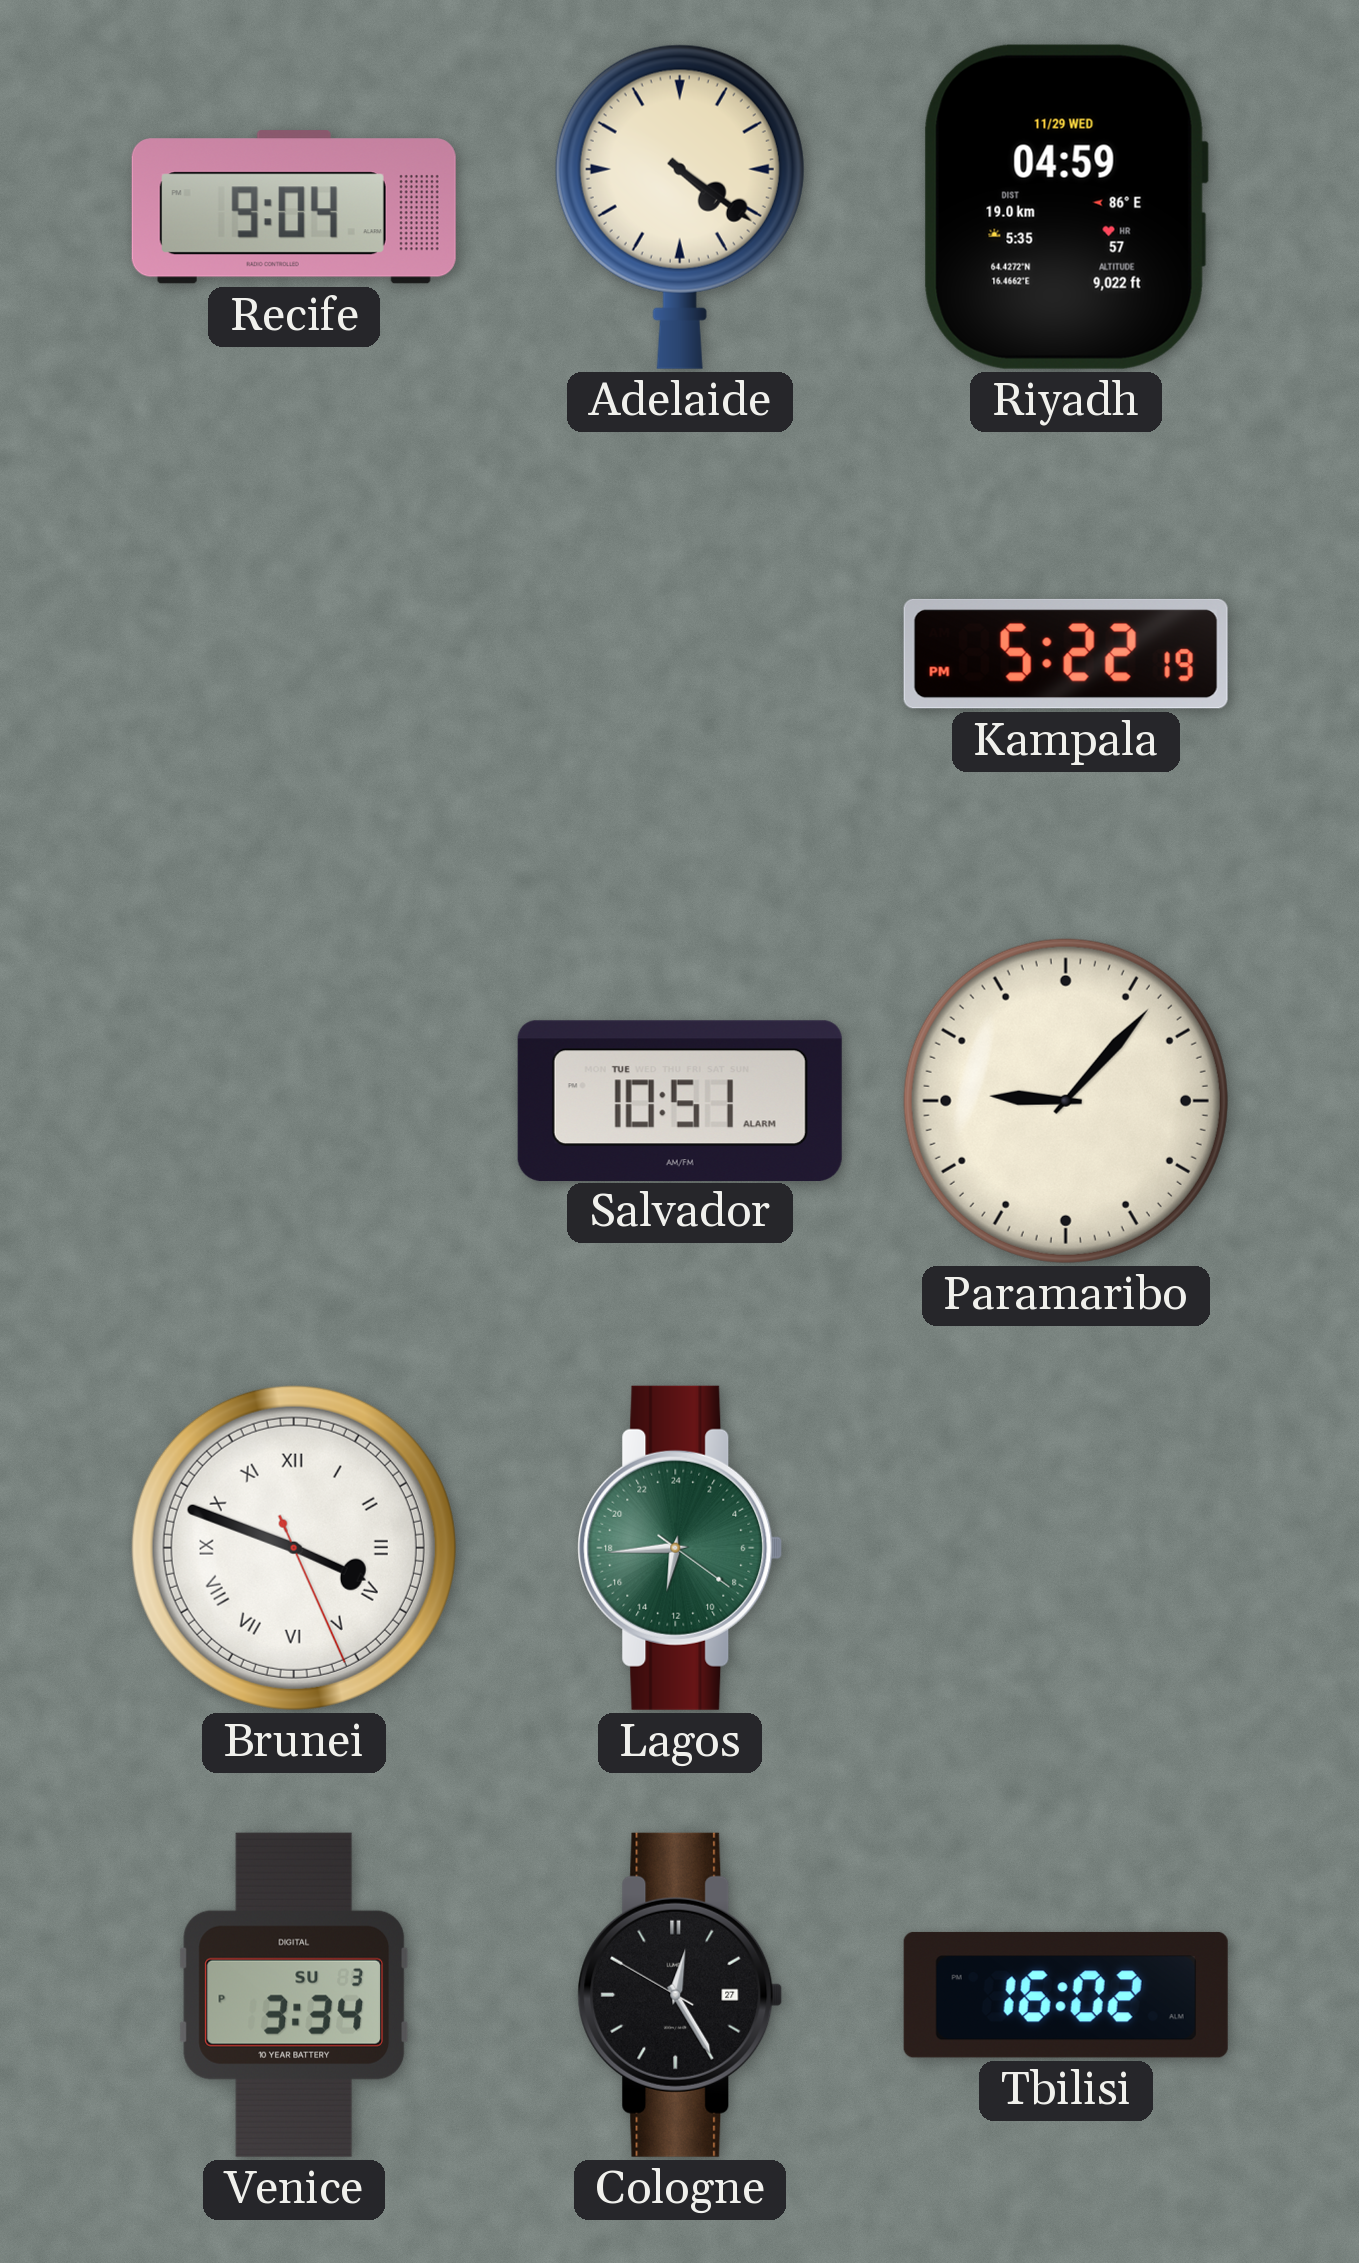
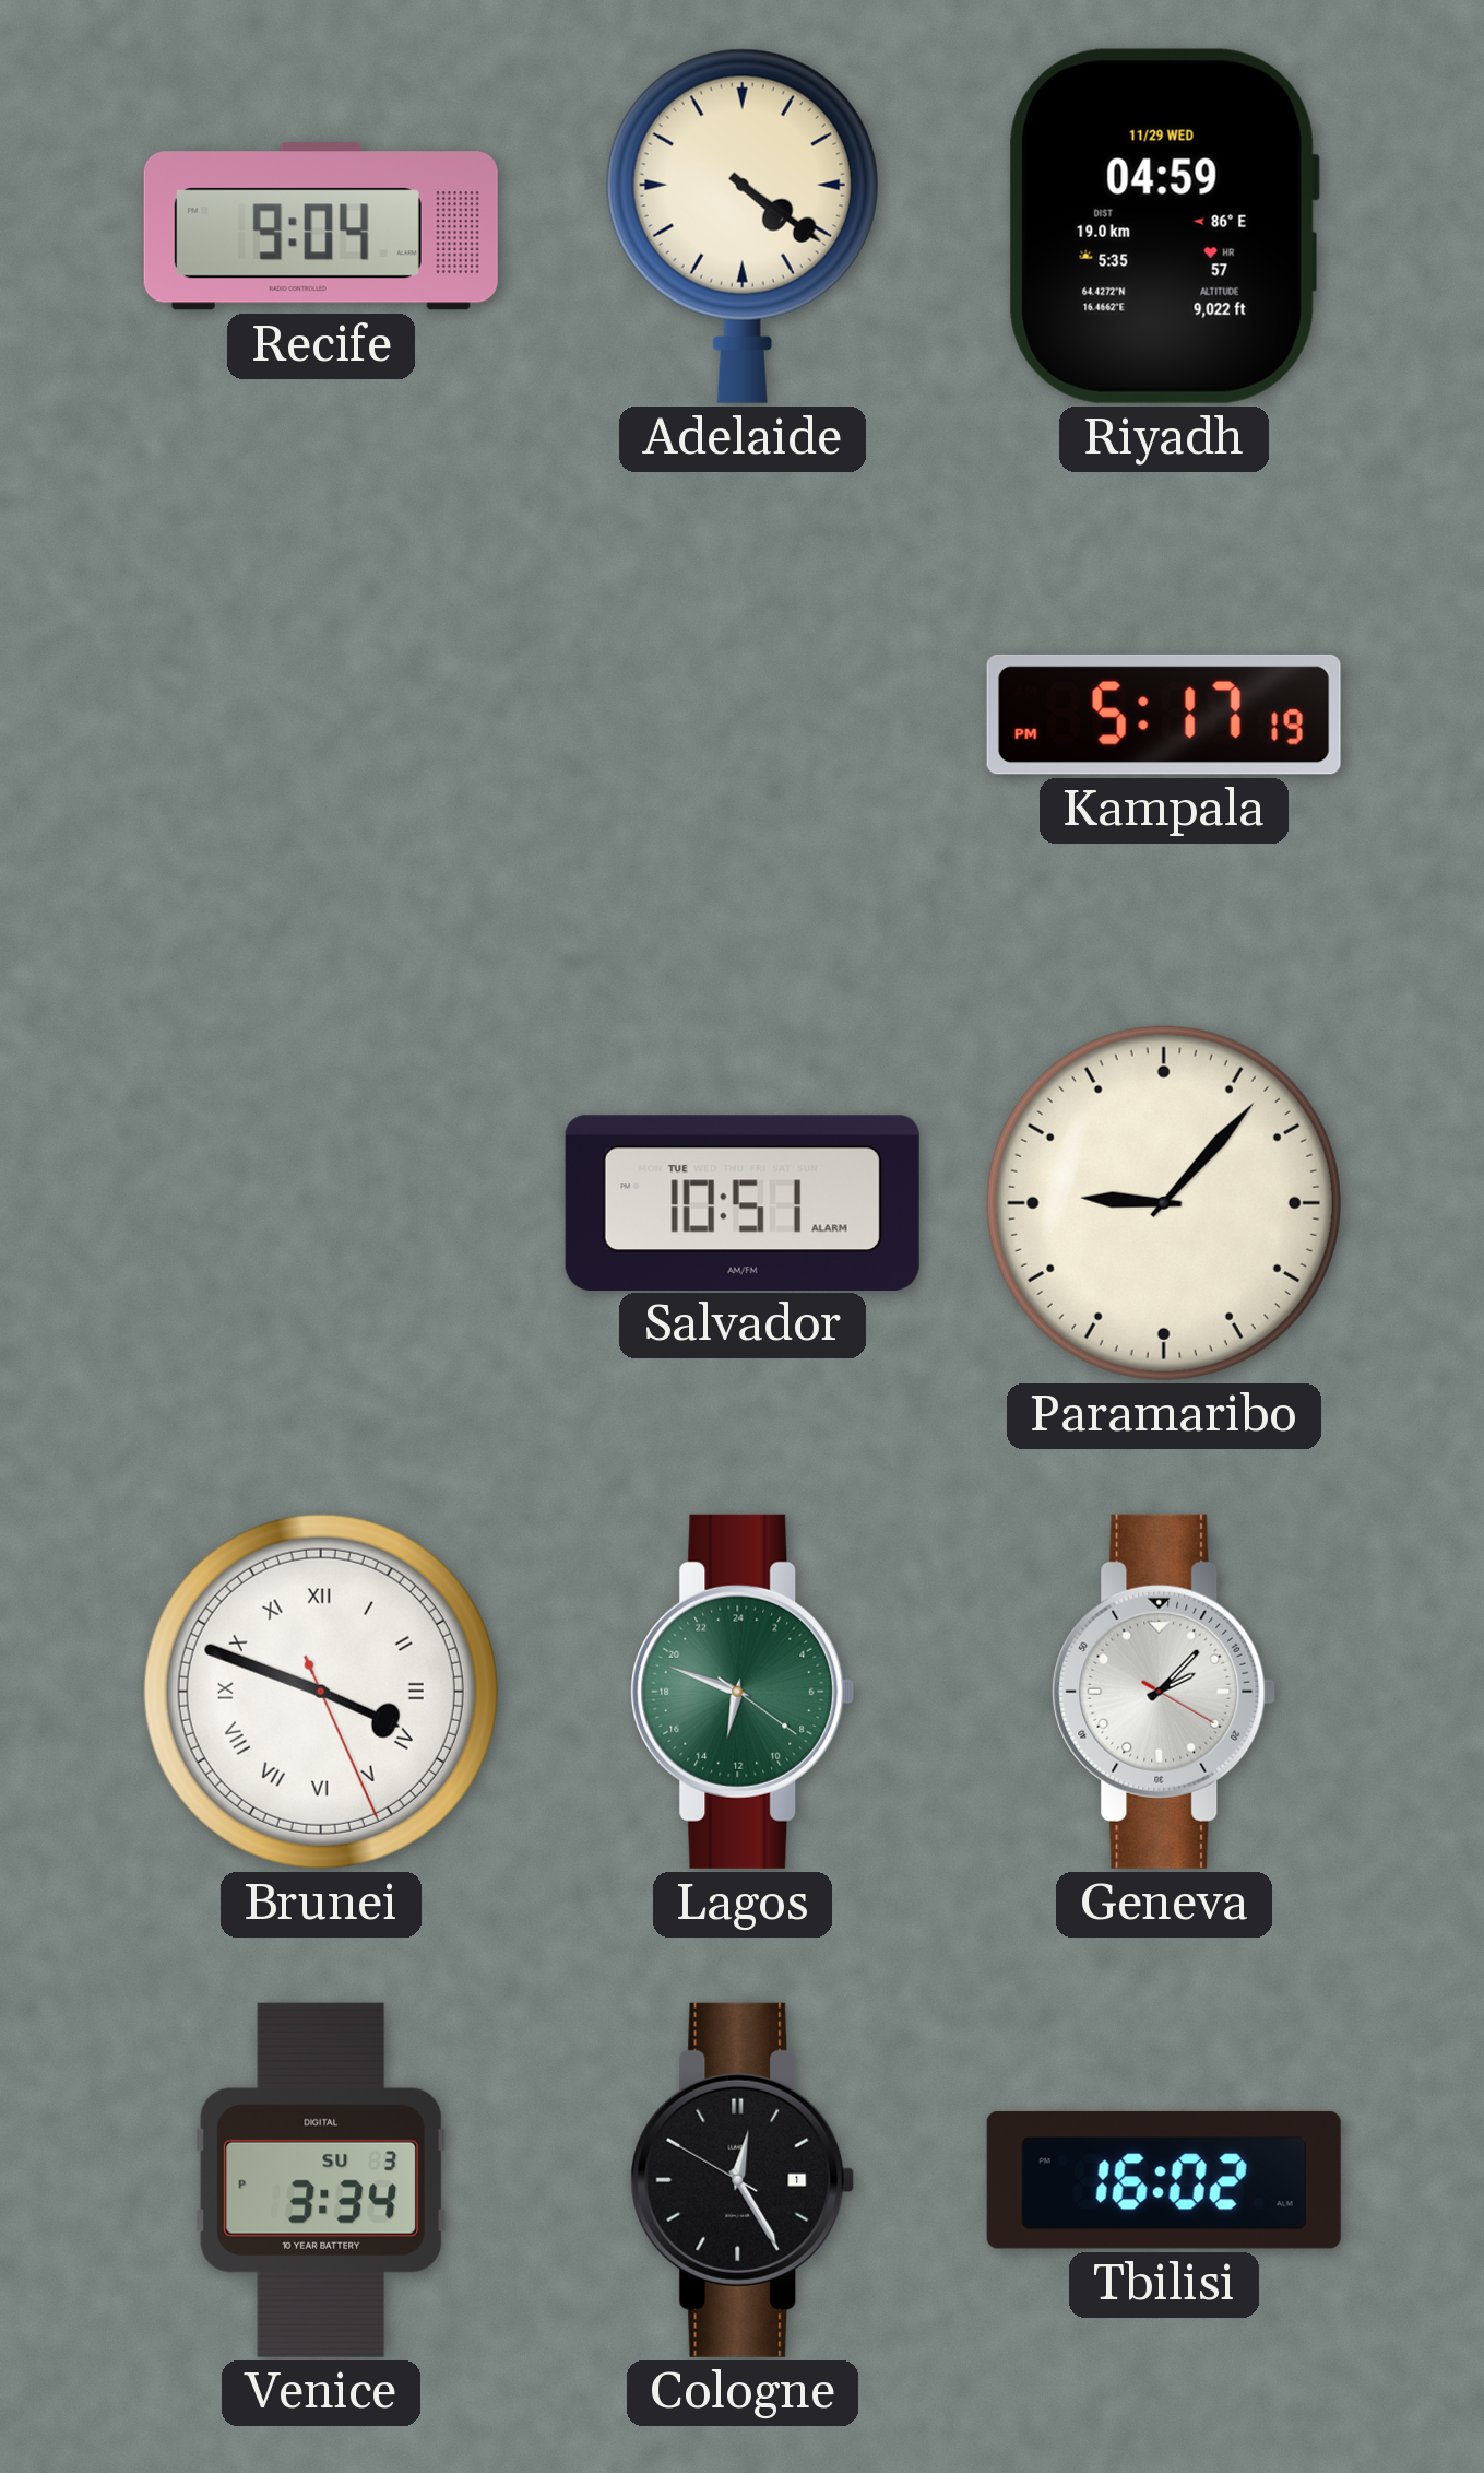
Kampala: 5:22 -> 5:17
Lagos: 12:44 -> 12:48
Geneva: none -> 2:07
Cologne date: 27 -> 1
